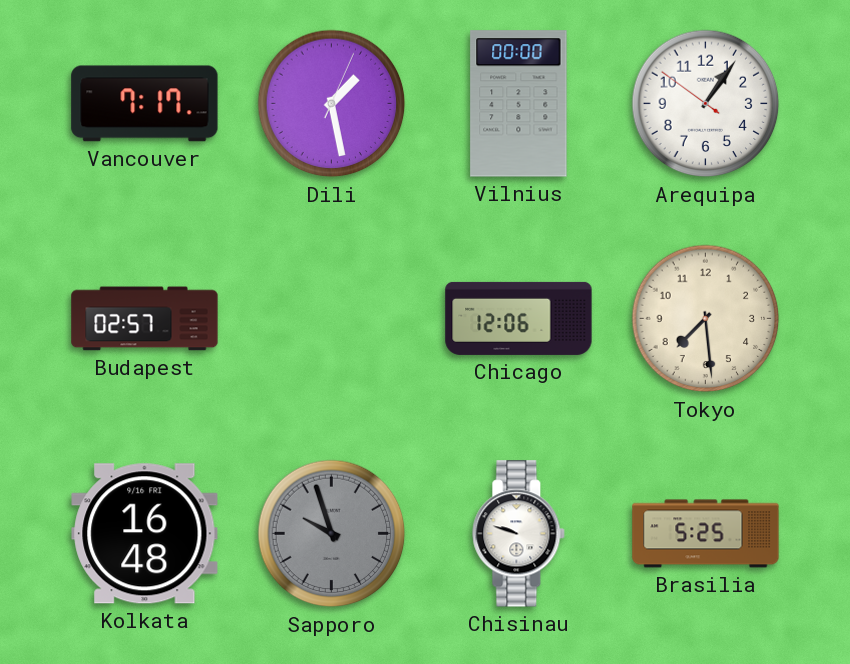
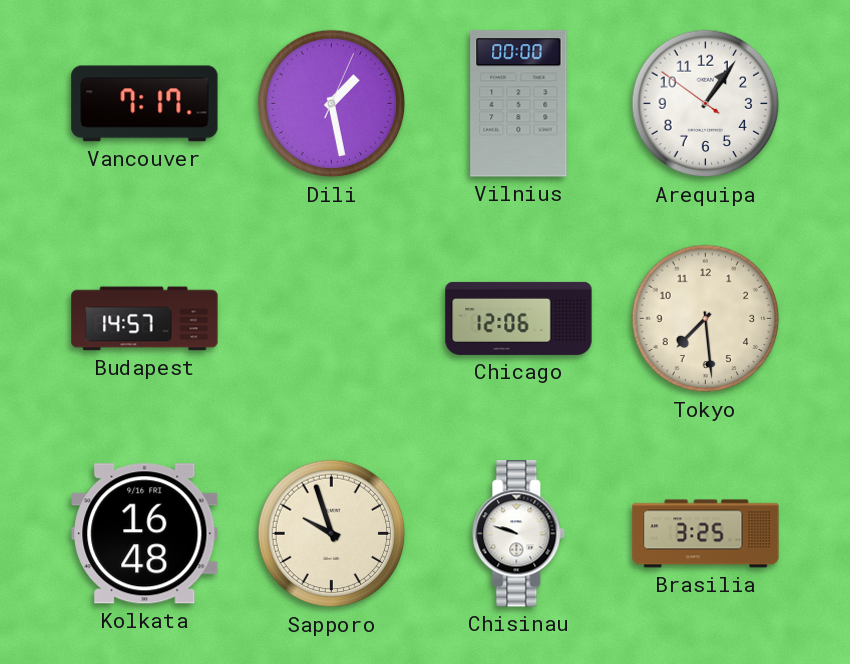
Budapest: 02:57 -> 14:57
Sapporo dial: grey -> cream
Brasilia: 5:25 -> 3:25
